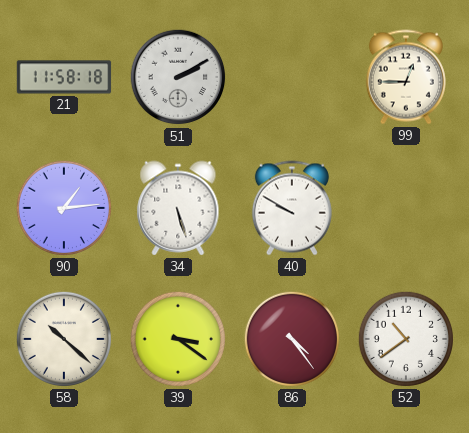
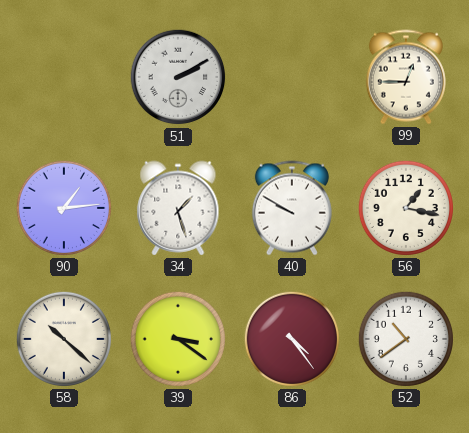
21: 11:58 -> none
34: 5:27 -> 1:27
56: none -> 1:17
